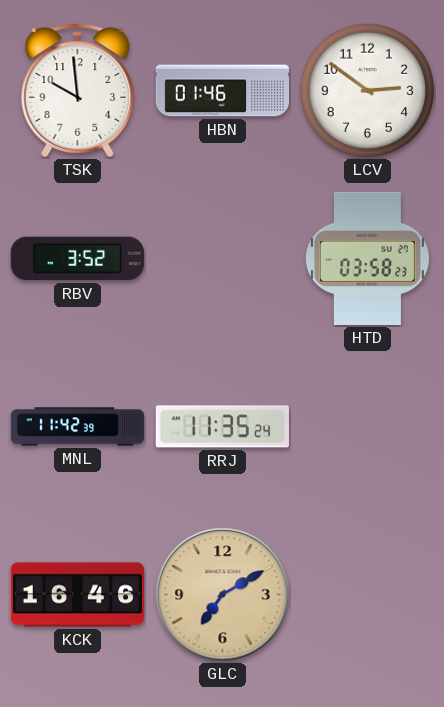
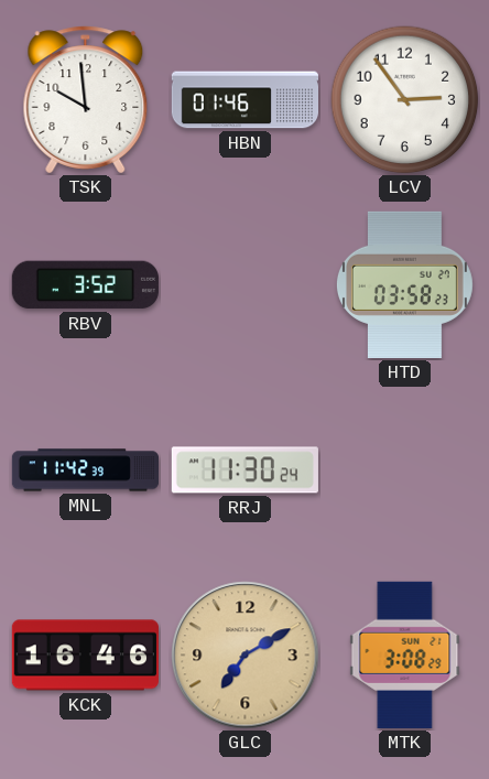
LCV: 2:51 -> 2:54
RRJ: 11:35 -> 11:30
MTK: none -> 3:08
